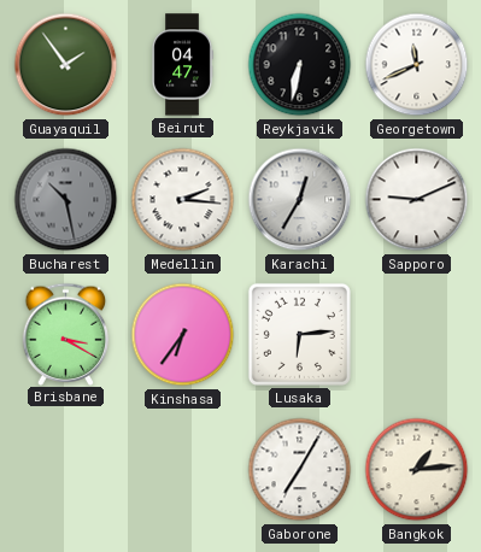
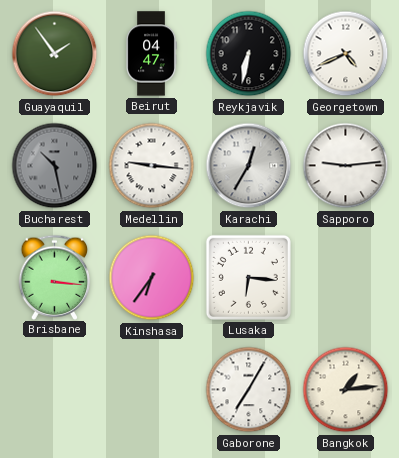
Georgetown: 11:41 -> 4:41
Medellin: 2:16 -> 9:16
Sapporo: 9:11 -> 9:14
Brisbane: 3:20 -> 3:16
Lusaka: 6:14 -> 6:16
